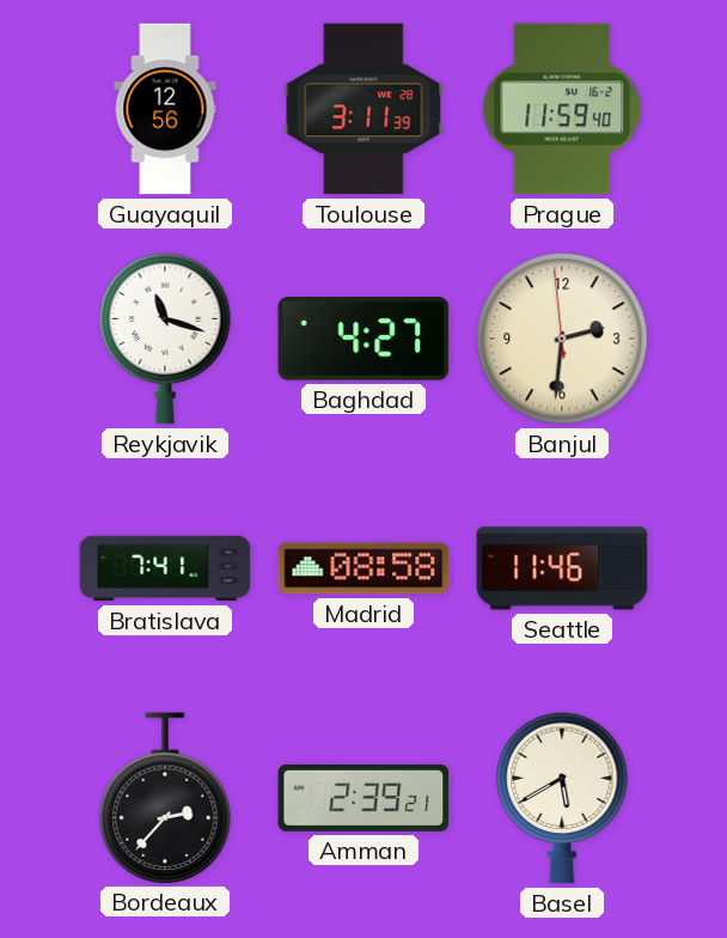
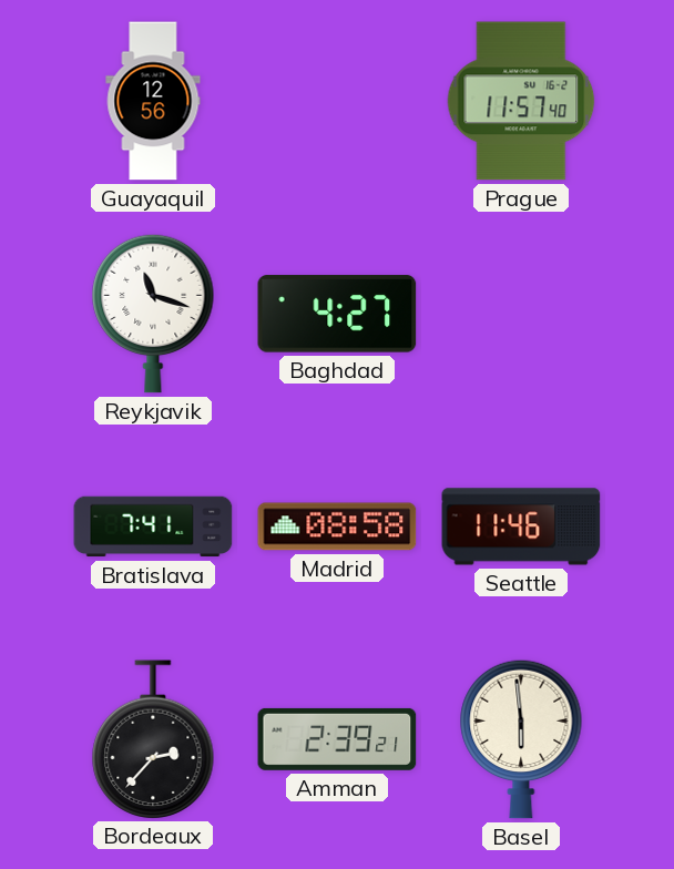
Toulouse: 3:11 -> none
Prague: 11:59 -> 11:57
Banjul: 2:30 -> none
Basel: 5:40 -> 5:59
